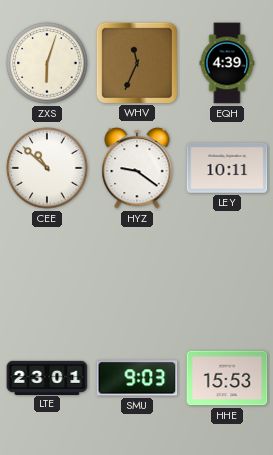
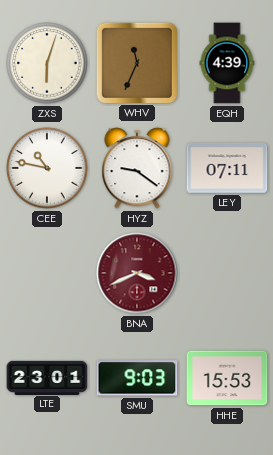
CEE: 10:52 -> 10:47
LEY: 10:11 -> 07:11
BNA: none -> 3:41
